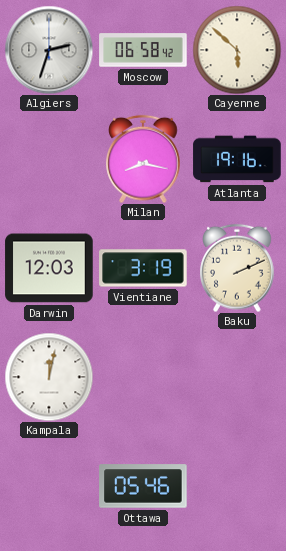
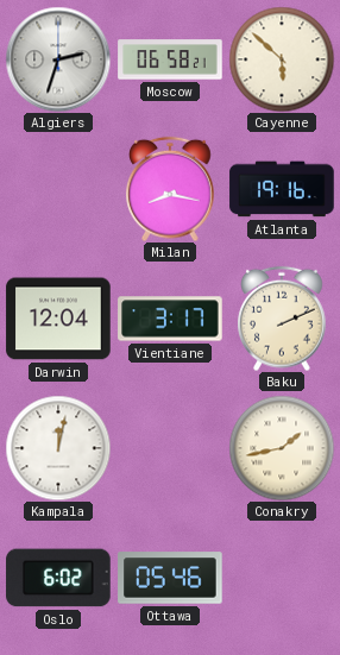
Moscow: 06:58:42 -> 06:58:21
Darwin: 12:03 -> 12:04
Vientiane: 3:19 -> 3:17
Conakry: none -> 1:43
Oslo: none -> 6:02
